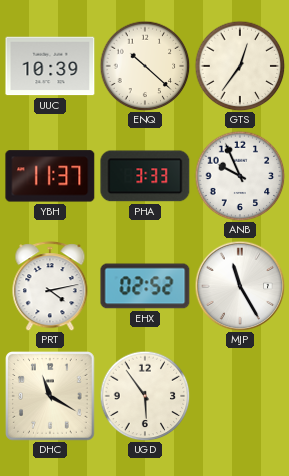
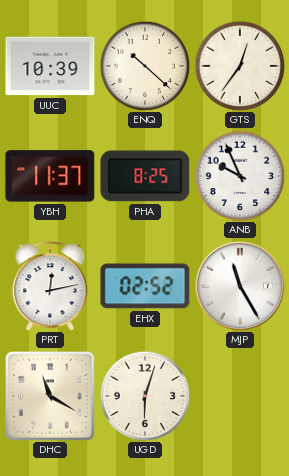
PHA: 3:33 -> 8:25
PRT: 4:13 -> 12:13
UGD: 5:54 -> 6:03
